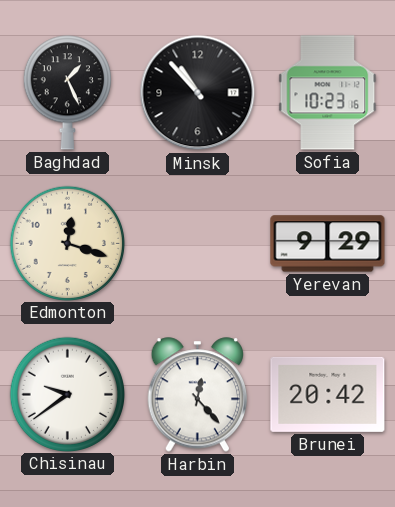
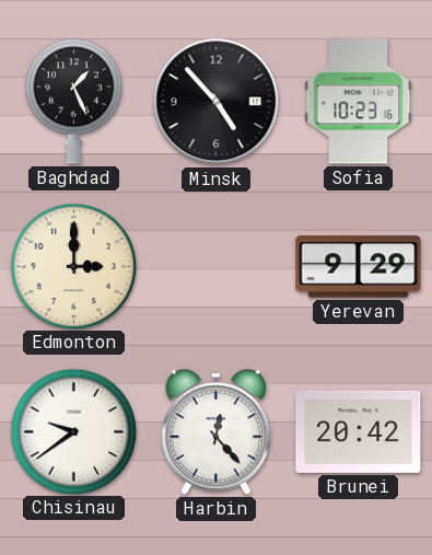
Minsk: 10:53 -> 4:53
Edmonton: 12:18 -> 3:00
